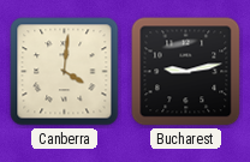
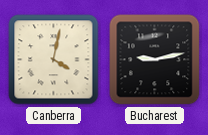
Canberra: 4:01 -> 4:02
